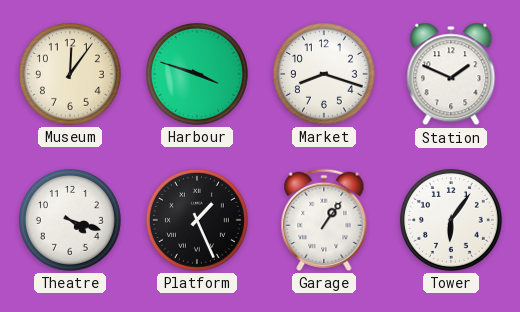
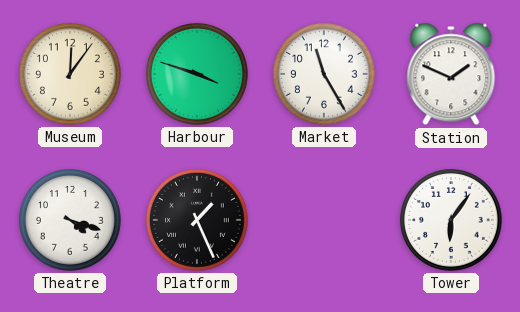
Market: 8:18 -> 11:25
Garage: 1:06 -> none
